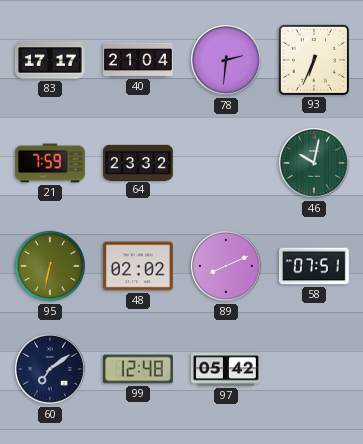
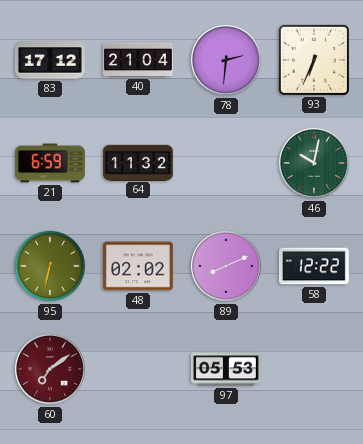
83: 17:17 -> 17:12
21: 7:59 -> 6:59
64: 23:32 -> 11:32
58: 07:51 -> 12:22
60 dial: navy -> burgundy
99: 12:48 -> none
97: 05:42 -> 05:53
